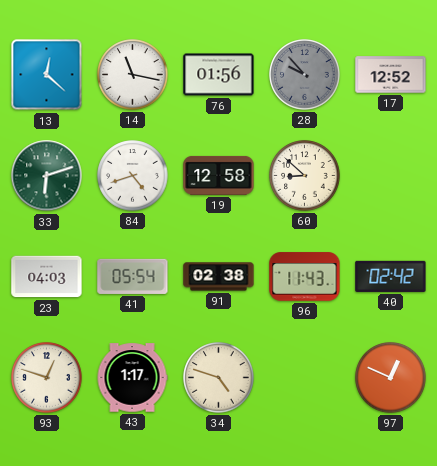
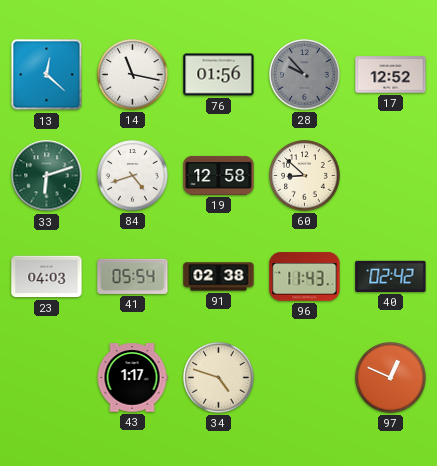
93: 12:48 -> none
